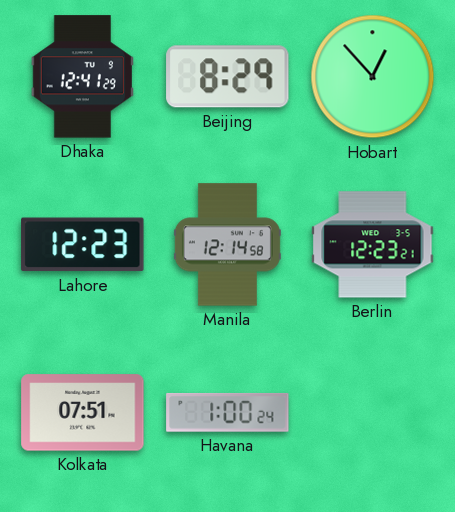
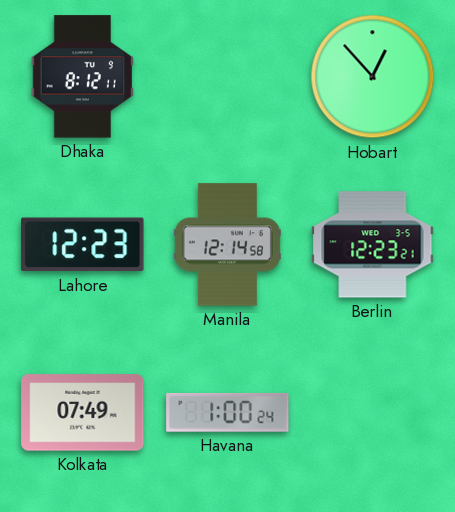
Dhaka: 12:41 -> 8:12
Beijing: 8:29 -> none
Kolkata: 07:51 -> 07:49
